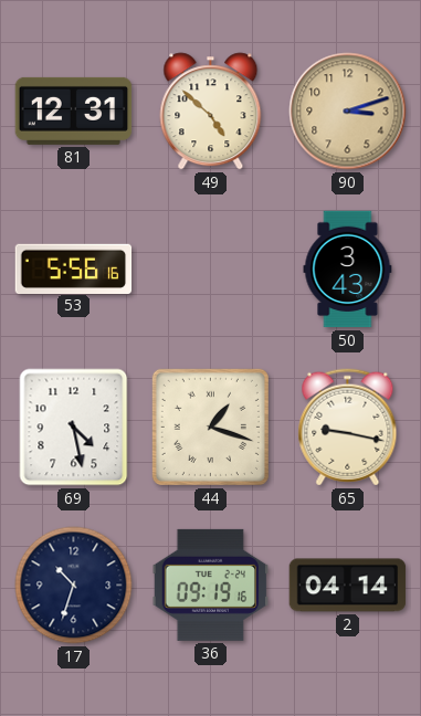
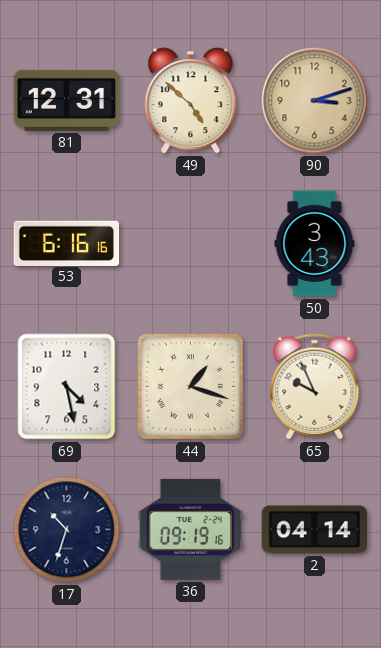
53: 5:56 -> 6:16
65: 9:17 -> 9:56
